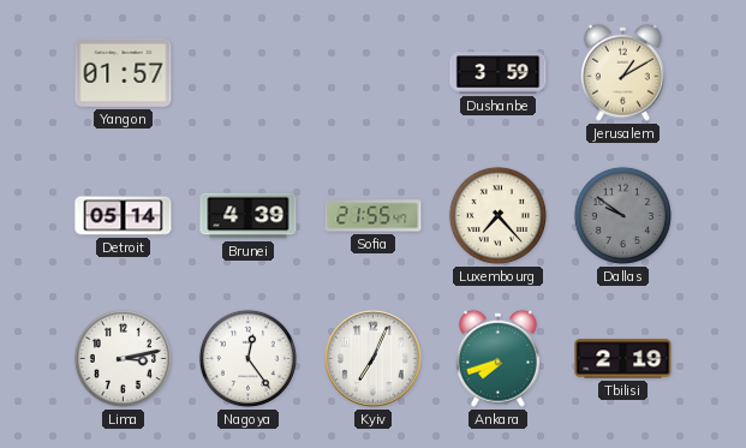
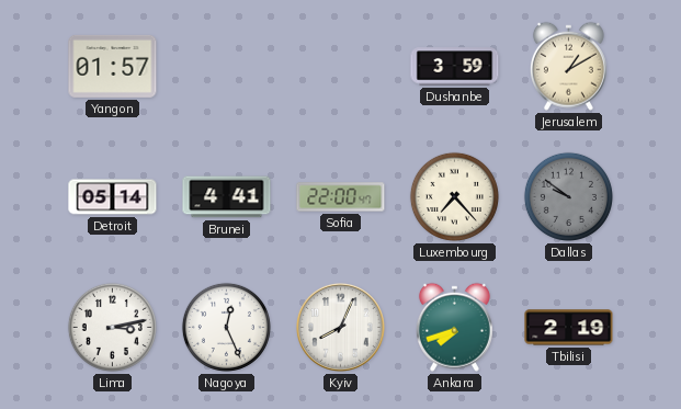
Brunei: 4:39 -> 4:41
Sofia: 21:55 -> 22:00
Nagoya: 12:24 -> 12:26
Kyiv: 7:04 -> 8:04
